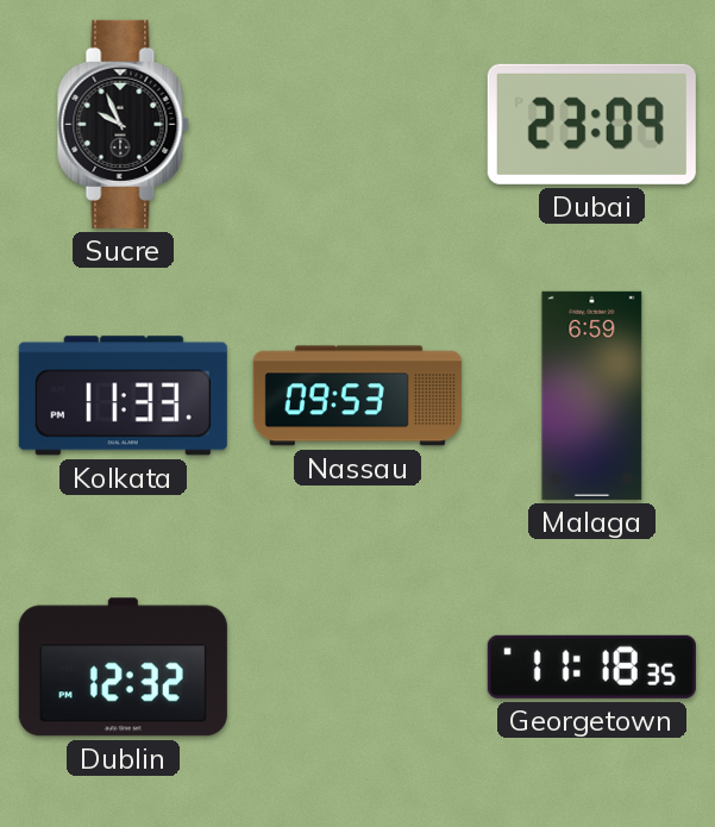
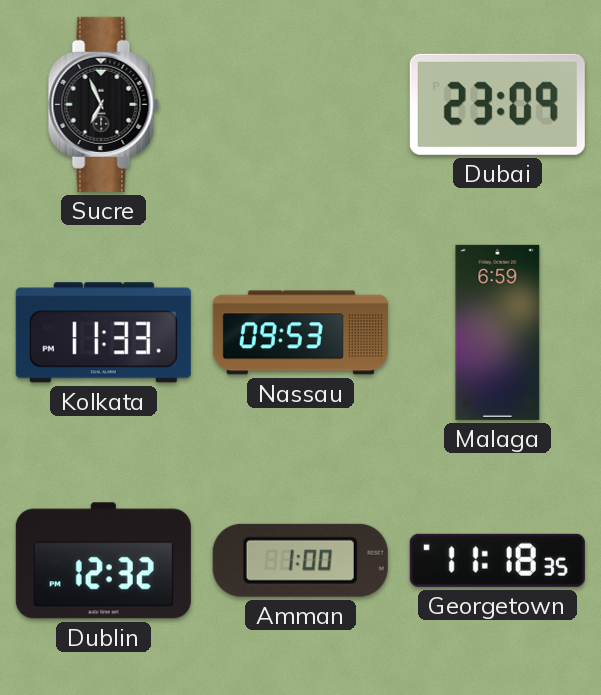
Sucre: 9:56 -> 6:56
Amman: none -> 1:00
